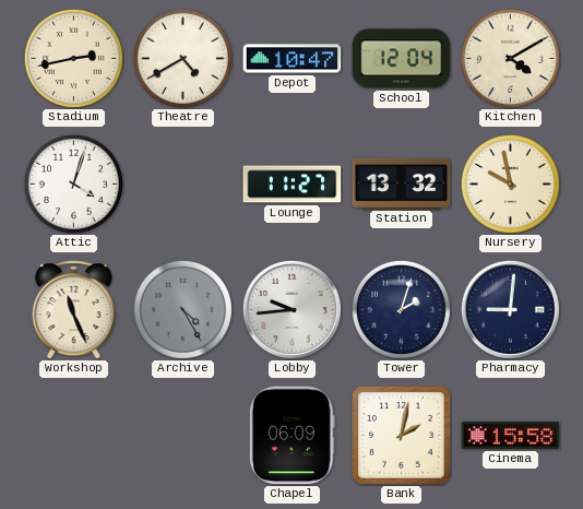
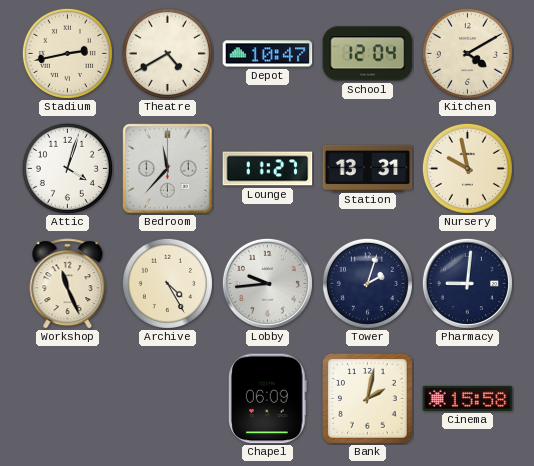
Bedroom: none -> 11:37
Station: 13:32 -> 13:31
Archive dial: grey -> cream
